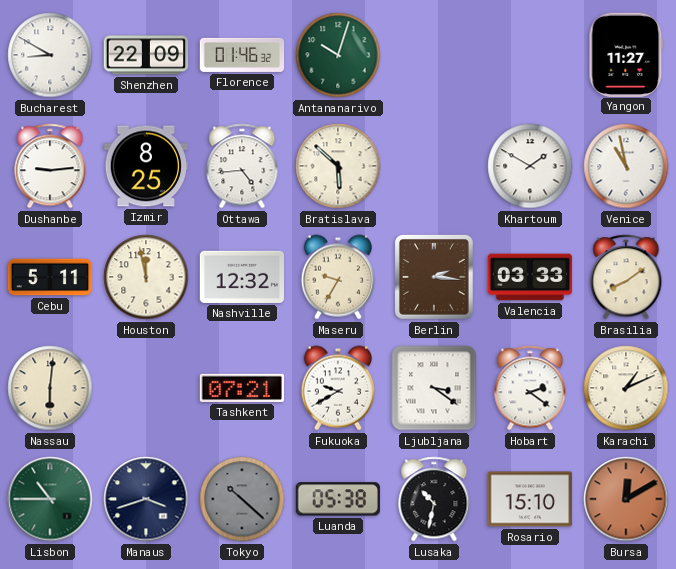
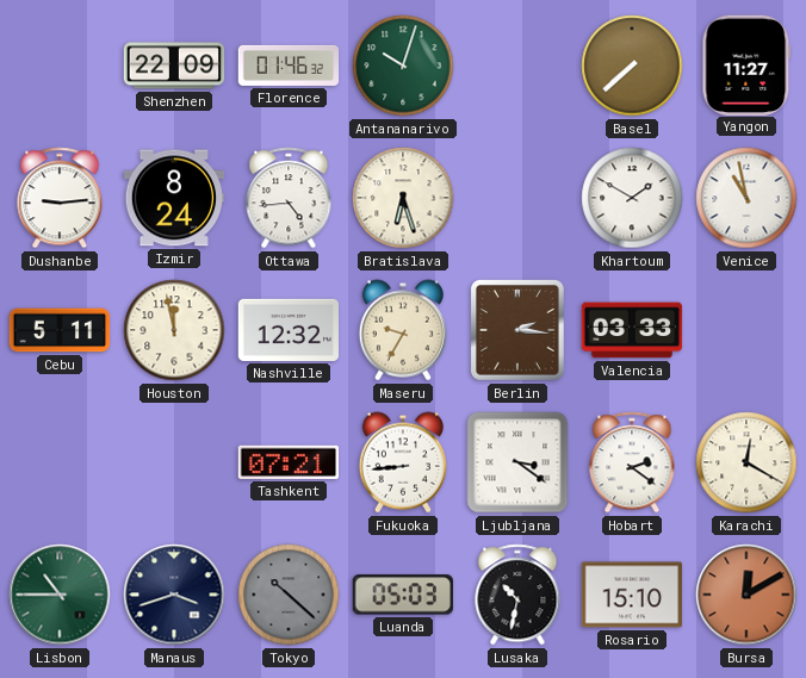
Bucharest: 8:50 -> none
Basel: none -> 7:38
Izmir: 8:25 -> 8:24
Bratislava: 5:52 -> 6:27
Brasilia: 8:09 -> none
Nassau: 6:01 -> none
Fukuoka: 9:40 -> 8:44
Karachi: 1:11 -> 12:20
Luanda: 05:38 -> 05:03
